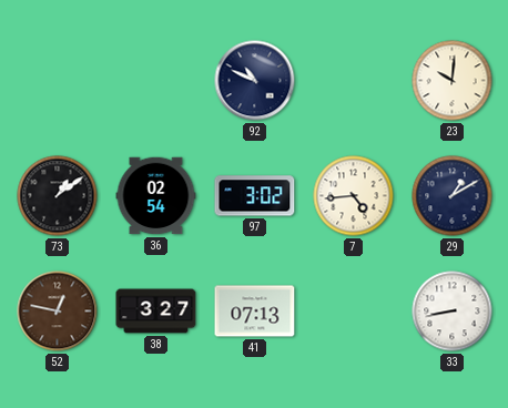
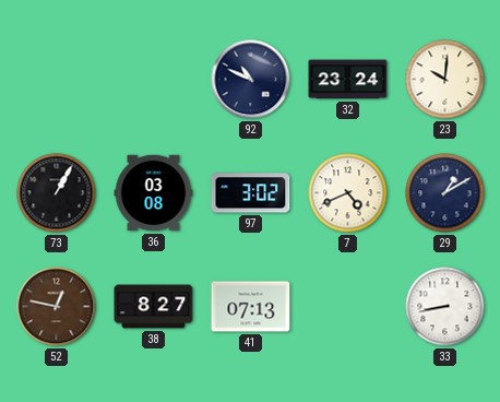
32: none -> 23:24
73: 1:09 -> 1:05
36: 02:54 -> 03:08
7: 4:44 -> 4:41
38: 3:27 -> 8:27
